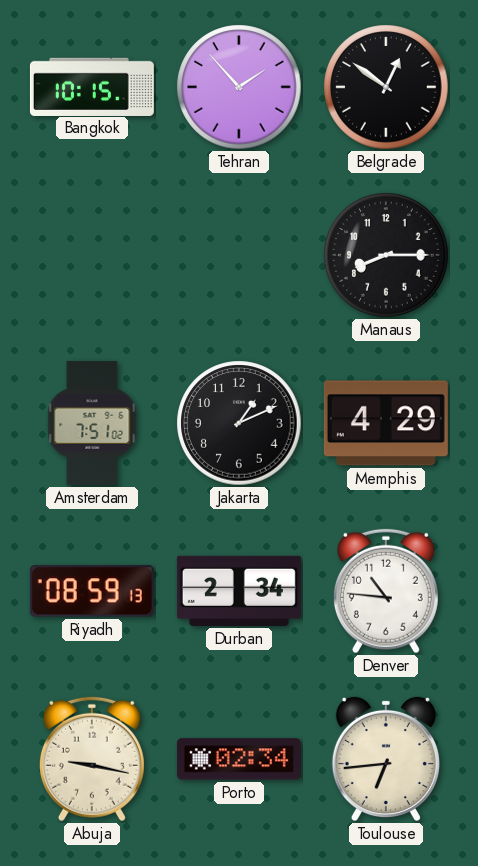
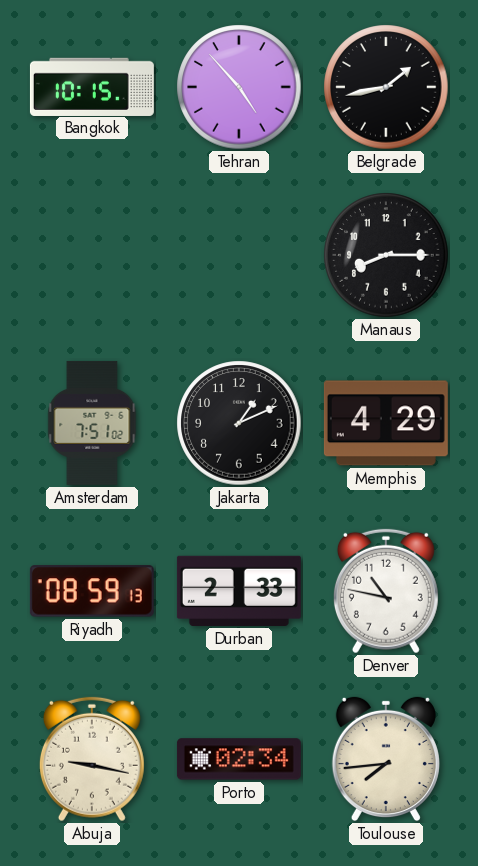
Tehran: 1:53 -> 4:53
Belgrade: 12:51 -> 1:43
Durban: 2:34 -> 2:33
Denver: 10:46 -> 10:47
Toulouse: 6:44 -> 7:44
